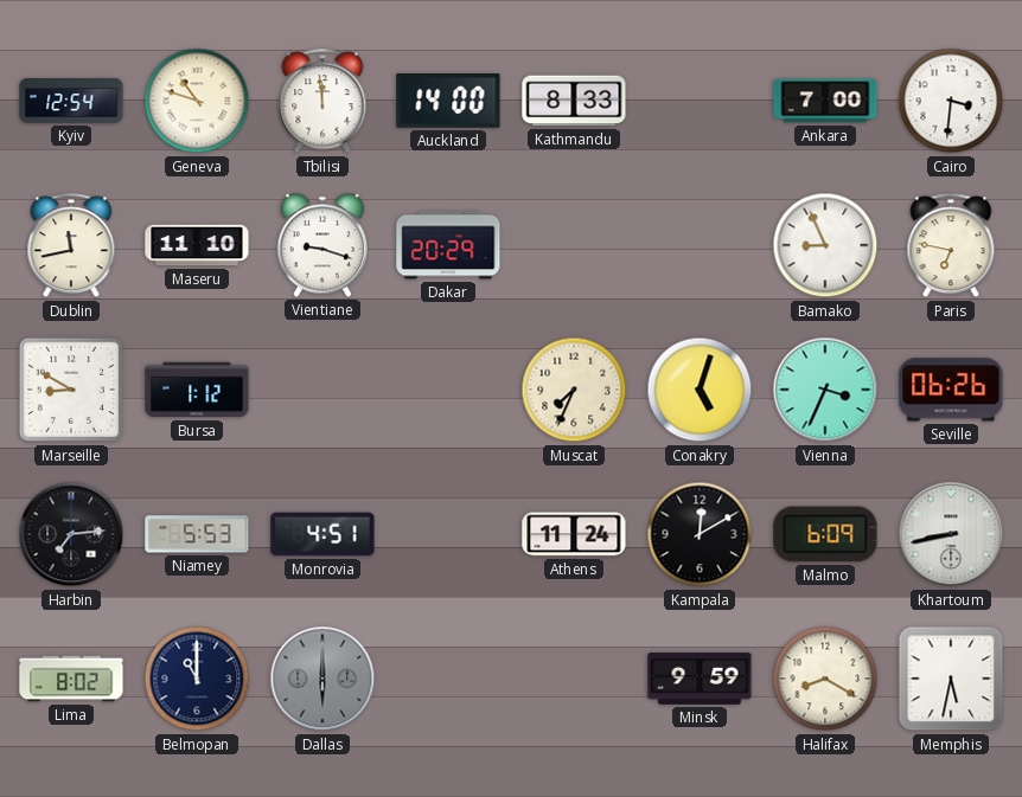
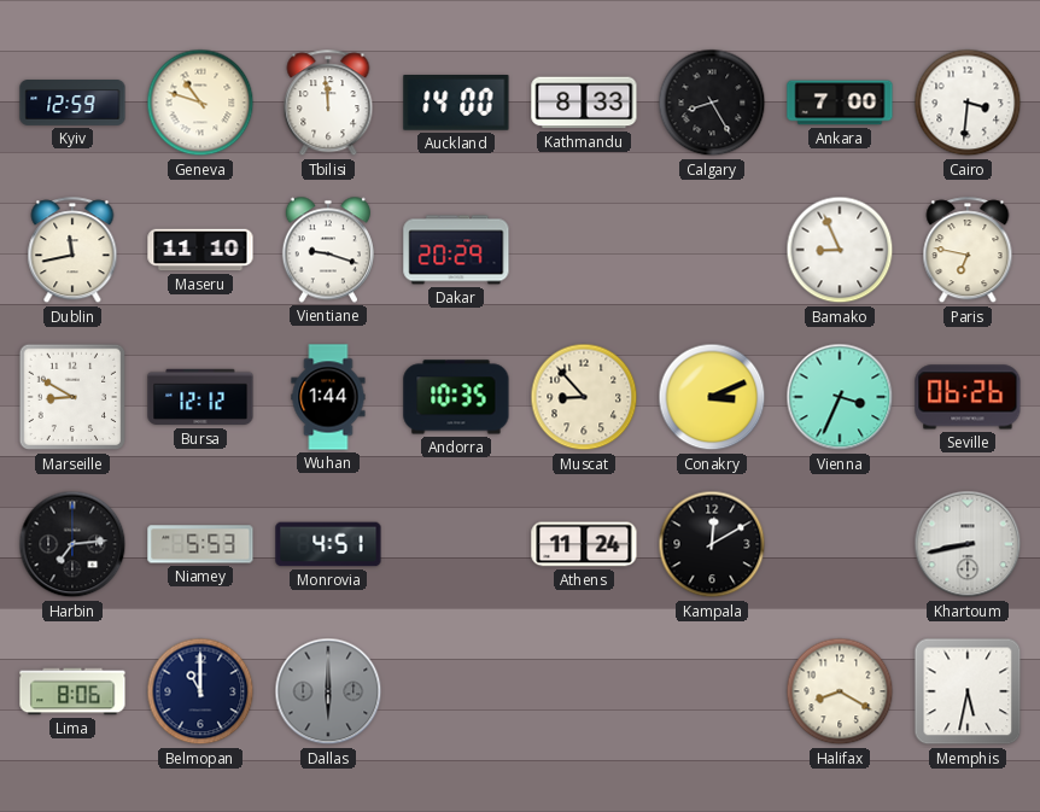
Kyiv: 12:54 -> 12:59
Calgary: none -> 8:25
Bursa: 1:12 -> 12:12
Wuhan: none -> 1:44
Andorra: none -> 10:35
Muscat: 7:34 -> 8:53
Conakry: 5:03 -> 3:11
Malmo: 6:09 -> none
Lima: 8:02 -> 8:06
Minsk: 9:59 -> none
